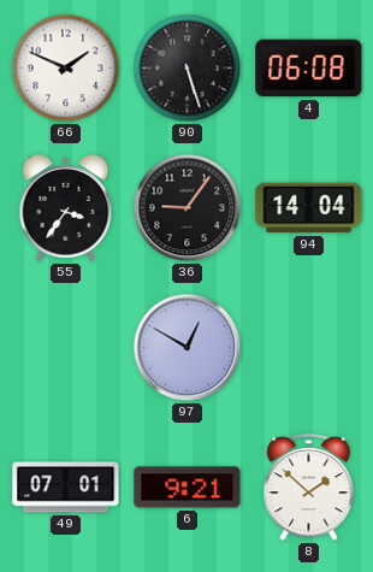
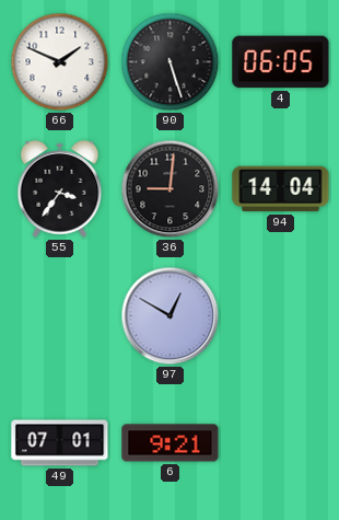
4: 06:08 -> 06:05
36: 9:06 -> 9:01
8: 1:52 -> none
